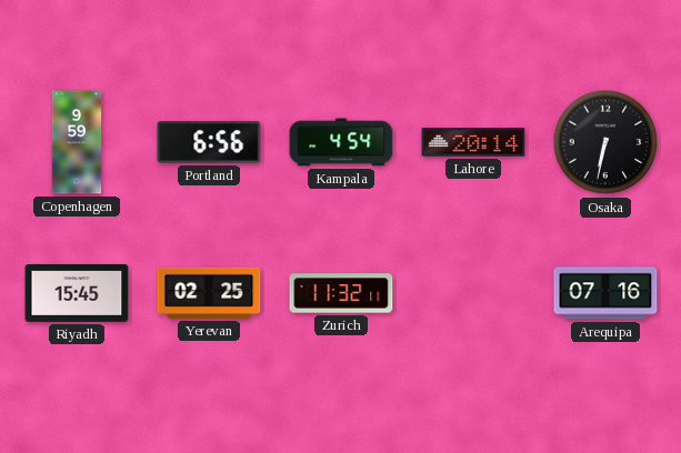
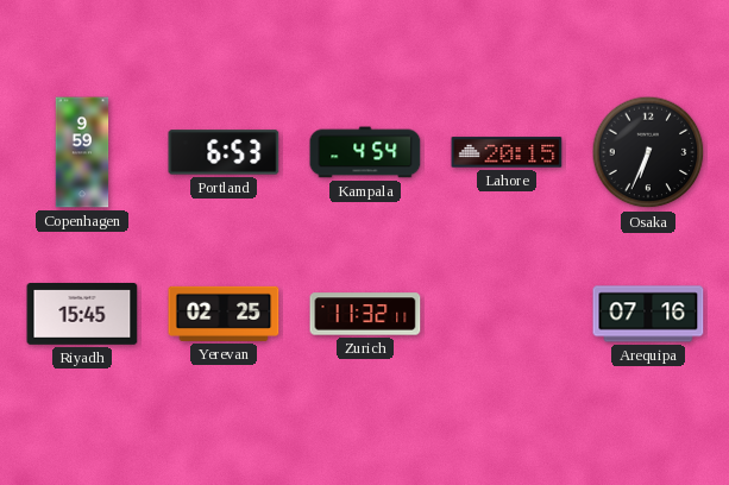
Portland: 6:56 -> 6:53
Lahore: 20:14 -> 20:15
Osaka: 6:32 -> 6:34
